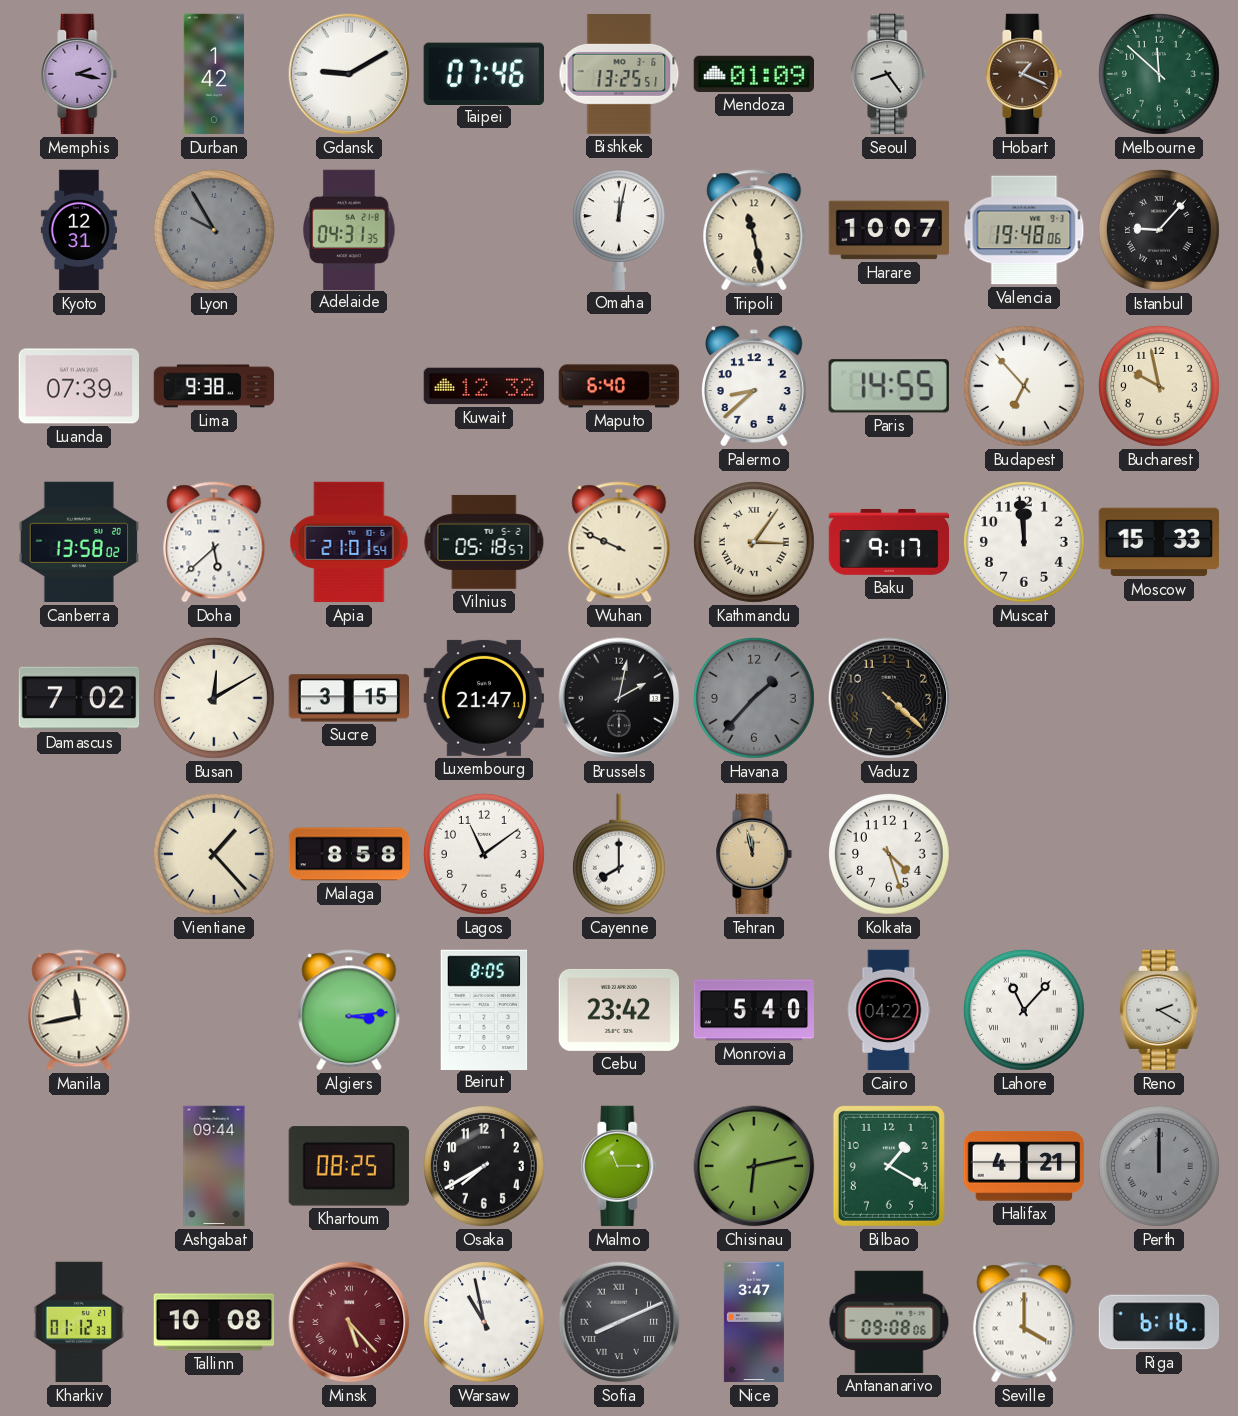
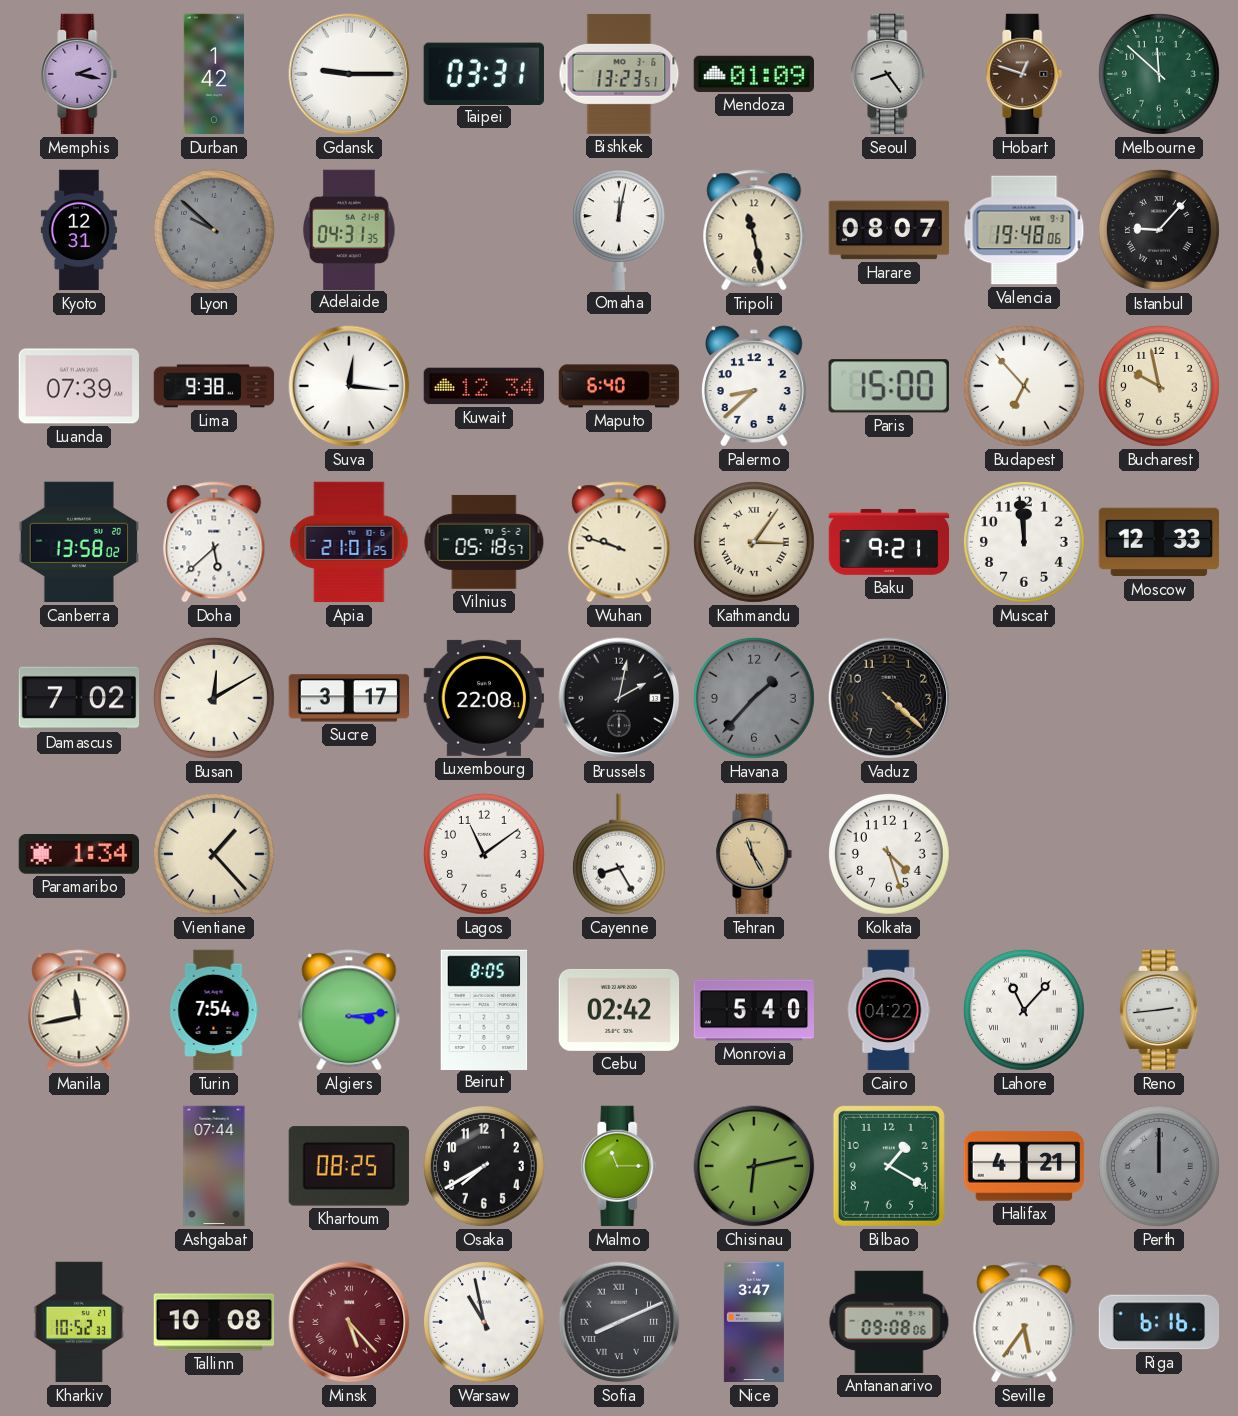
Gdansk: 9:10 -> 9:15
Taipei: 07:46 -> 03:31
Bishkek: 13:25 -> 13:23
Hobart: 1:19 -> 12:48
Lyon: 9:55 -> 9:52
Harare: 10:07 -> 08:07
Suva: none -> 12:16
Kuwait: 12:32 -> 12:34
Paris: 14:55 -> 15:00
Apia: 21:01:54 -> 21:01:25
Wuhan: 9:49 -> 9:48
Baku: 9:17 -> 9:21
Moscow: 15:33 -> 12:33
Sucre: 3:15 -> 3:17
Luxembourg: 21:47 -> 22:08
Paramaribo: none -> 1:34
Malaga: 8:58 -> none
Cayenne: 8:00 -> 8:25
Tehran: 11:58 -> 11:25
Turin: none -> 7:54
Cebu: 23:42 -> 02:42
Reno: 2:20 -> 2:44
Ashgabat: 09:44 -> 07:44
Kharkiv: 01:12 -> 10:52
Seville: 4:00 -> 5:36
